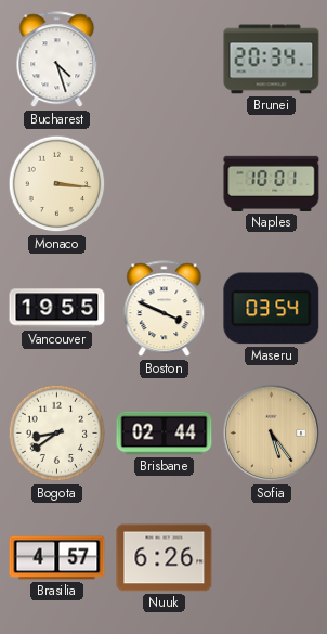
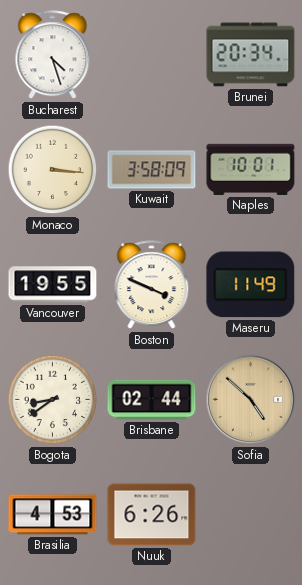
Kuwait: none -> 3:58
Maseru: 03:54 -> 11:49
Sofia: 5:24 -> 4:52
Brasilia: 4:57 -> 4:53
